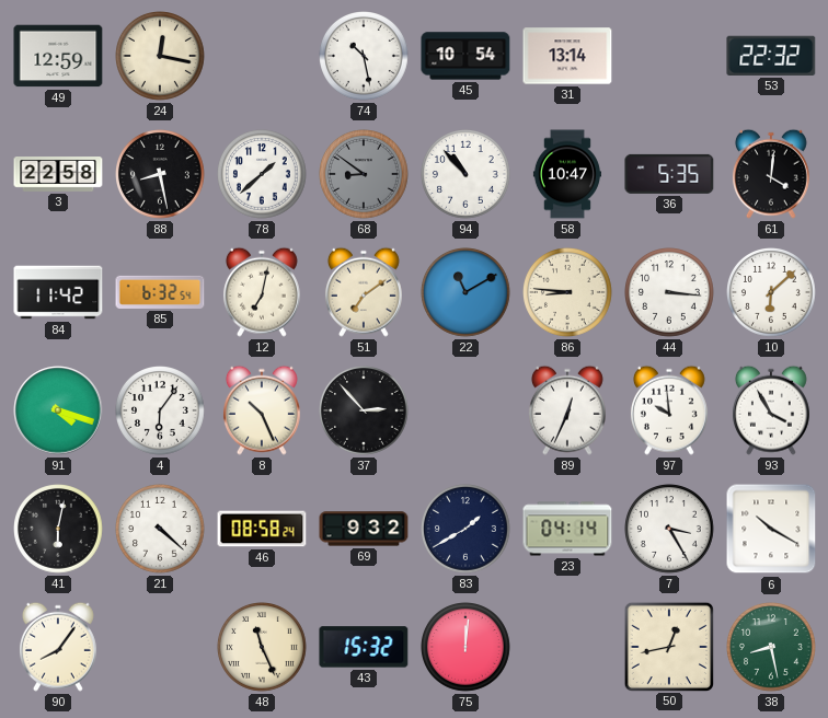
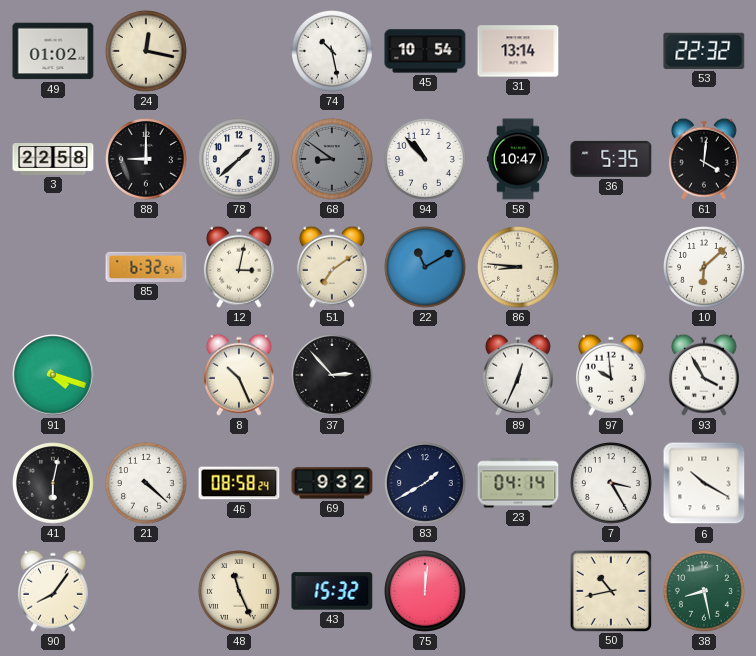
49: 12:59 -> 01:02
88: 8:28 -> 9:00
84: 11:42 -> none
12: 7:02 -> 3:02
44: 3:16 -> none
4: 6:06 -> none
50: 12:43 -> 10:43
